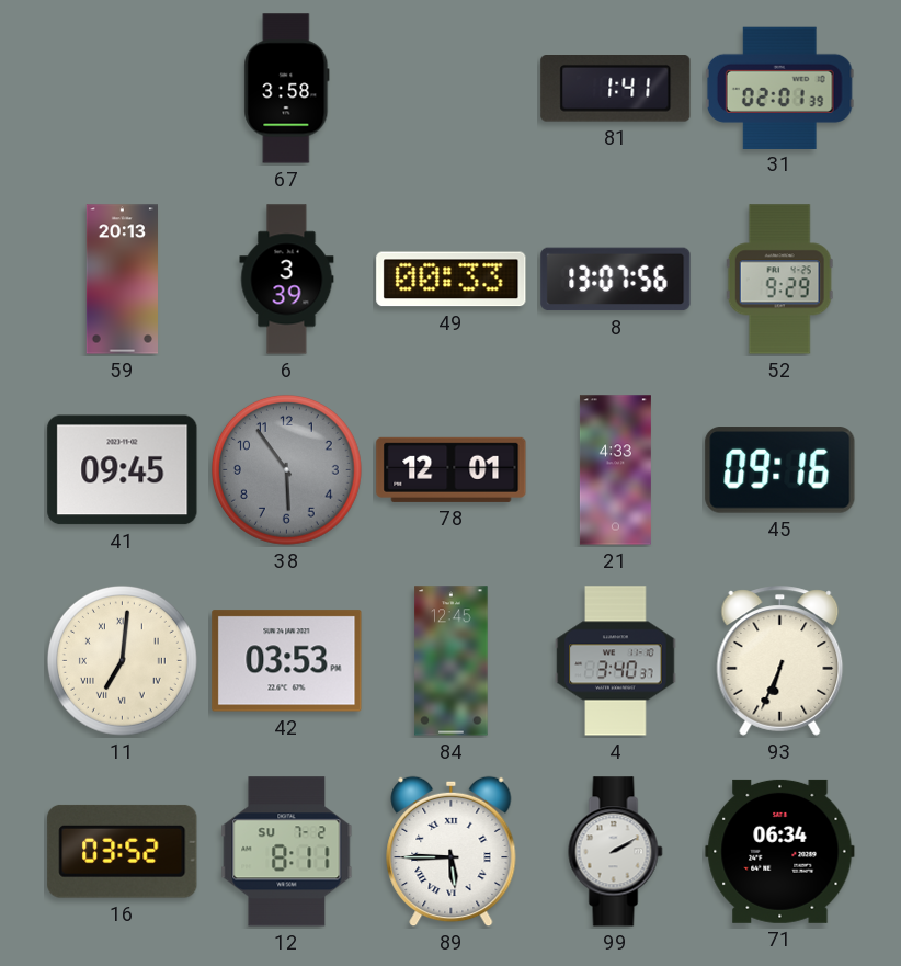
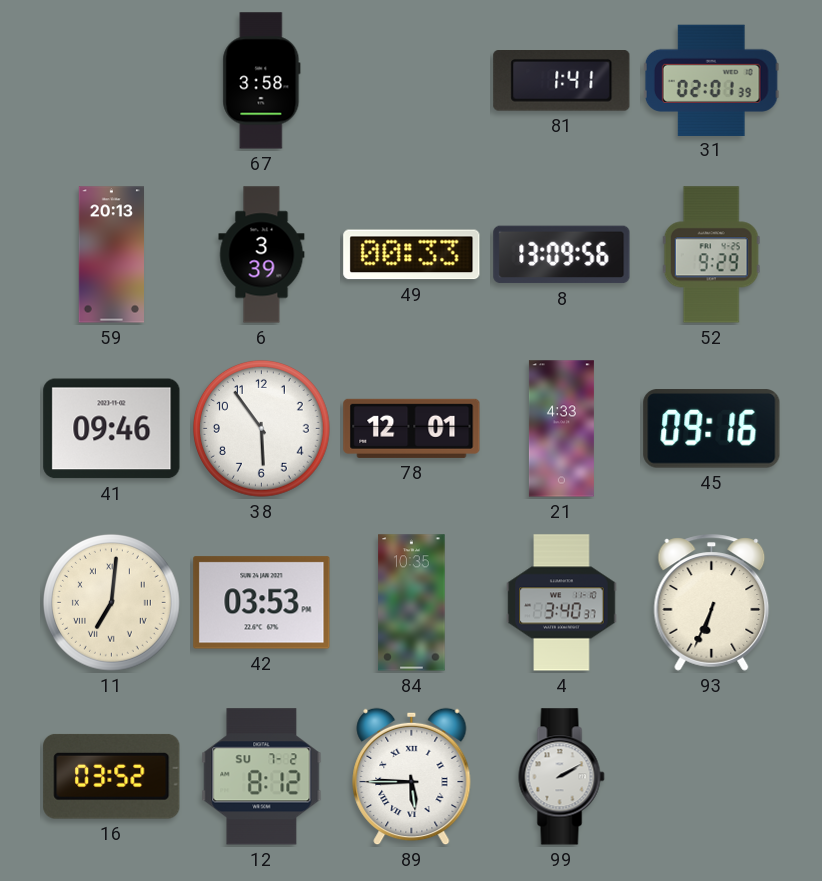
8: 13:07 -> 13:09
41: 09:45 -> 09:46
38 dial: grey -> white
84: 12:45 -> 10:35
12: 8:11 -> 8:12
71: 06:34 -> none
